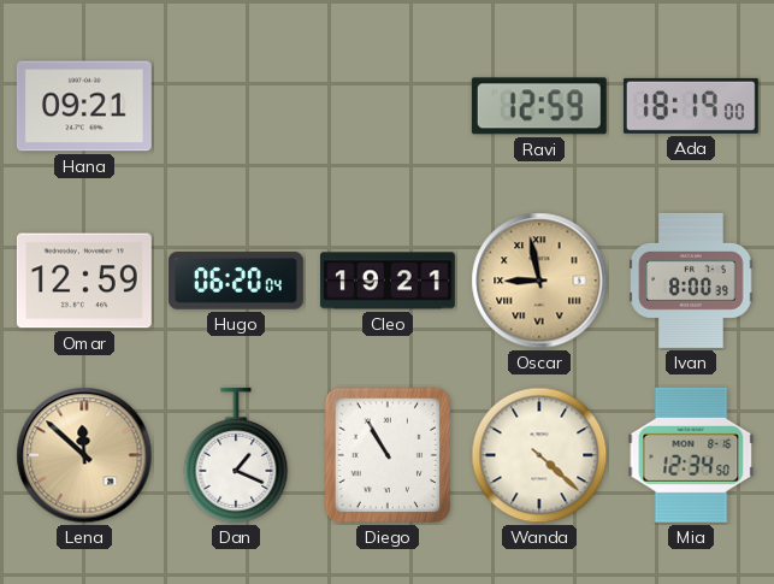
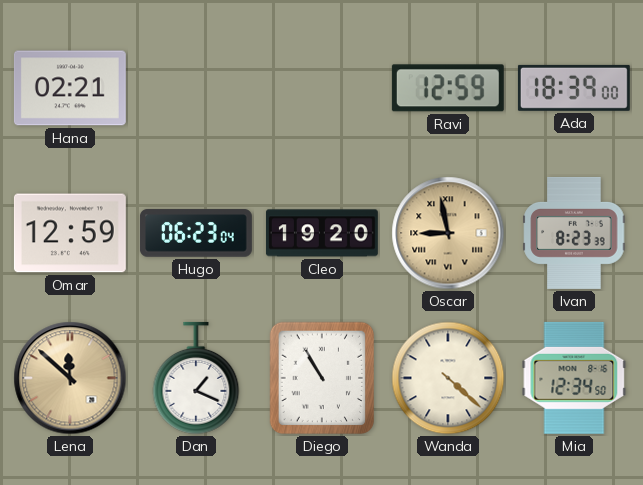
Hana: 09:21 -> 02:21
Ada: 18:19 -> 18:39
Hugo: 06:20 -> 06:23
Cleo: 19:21 -> 19:20
Ivan: 8:00 -> 8:23
